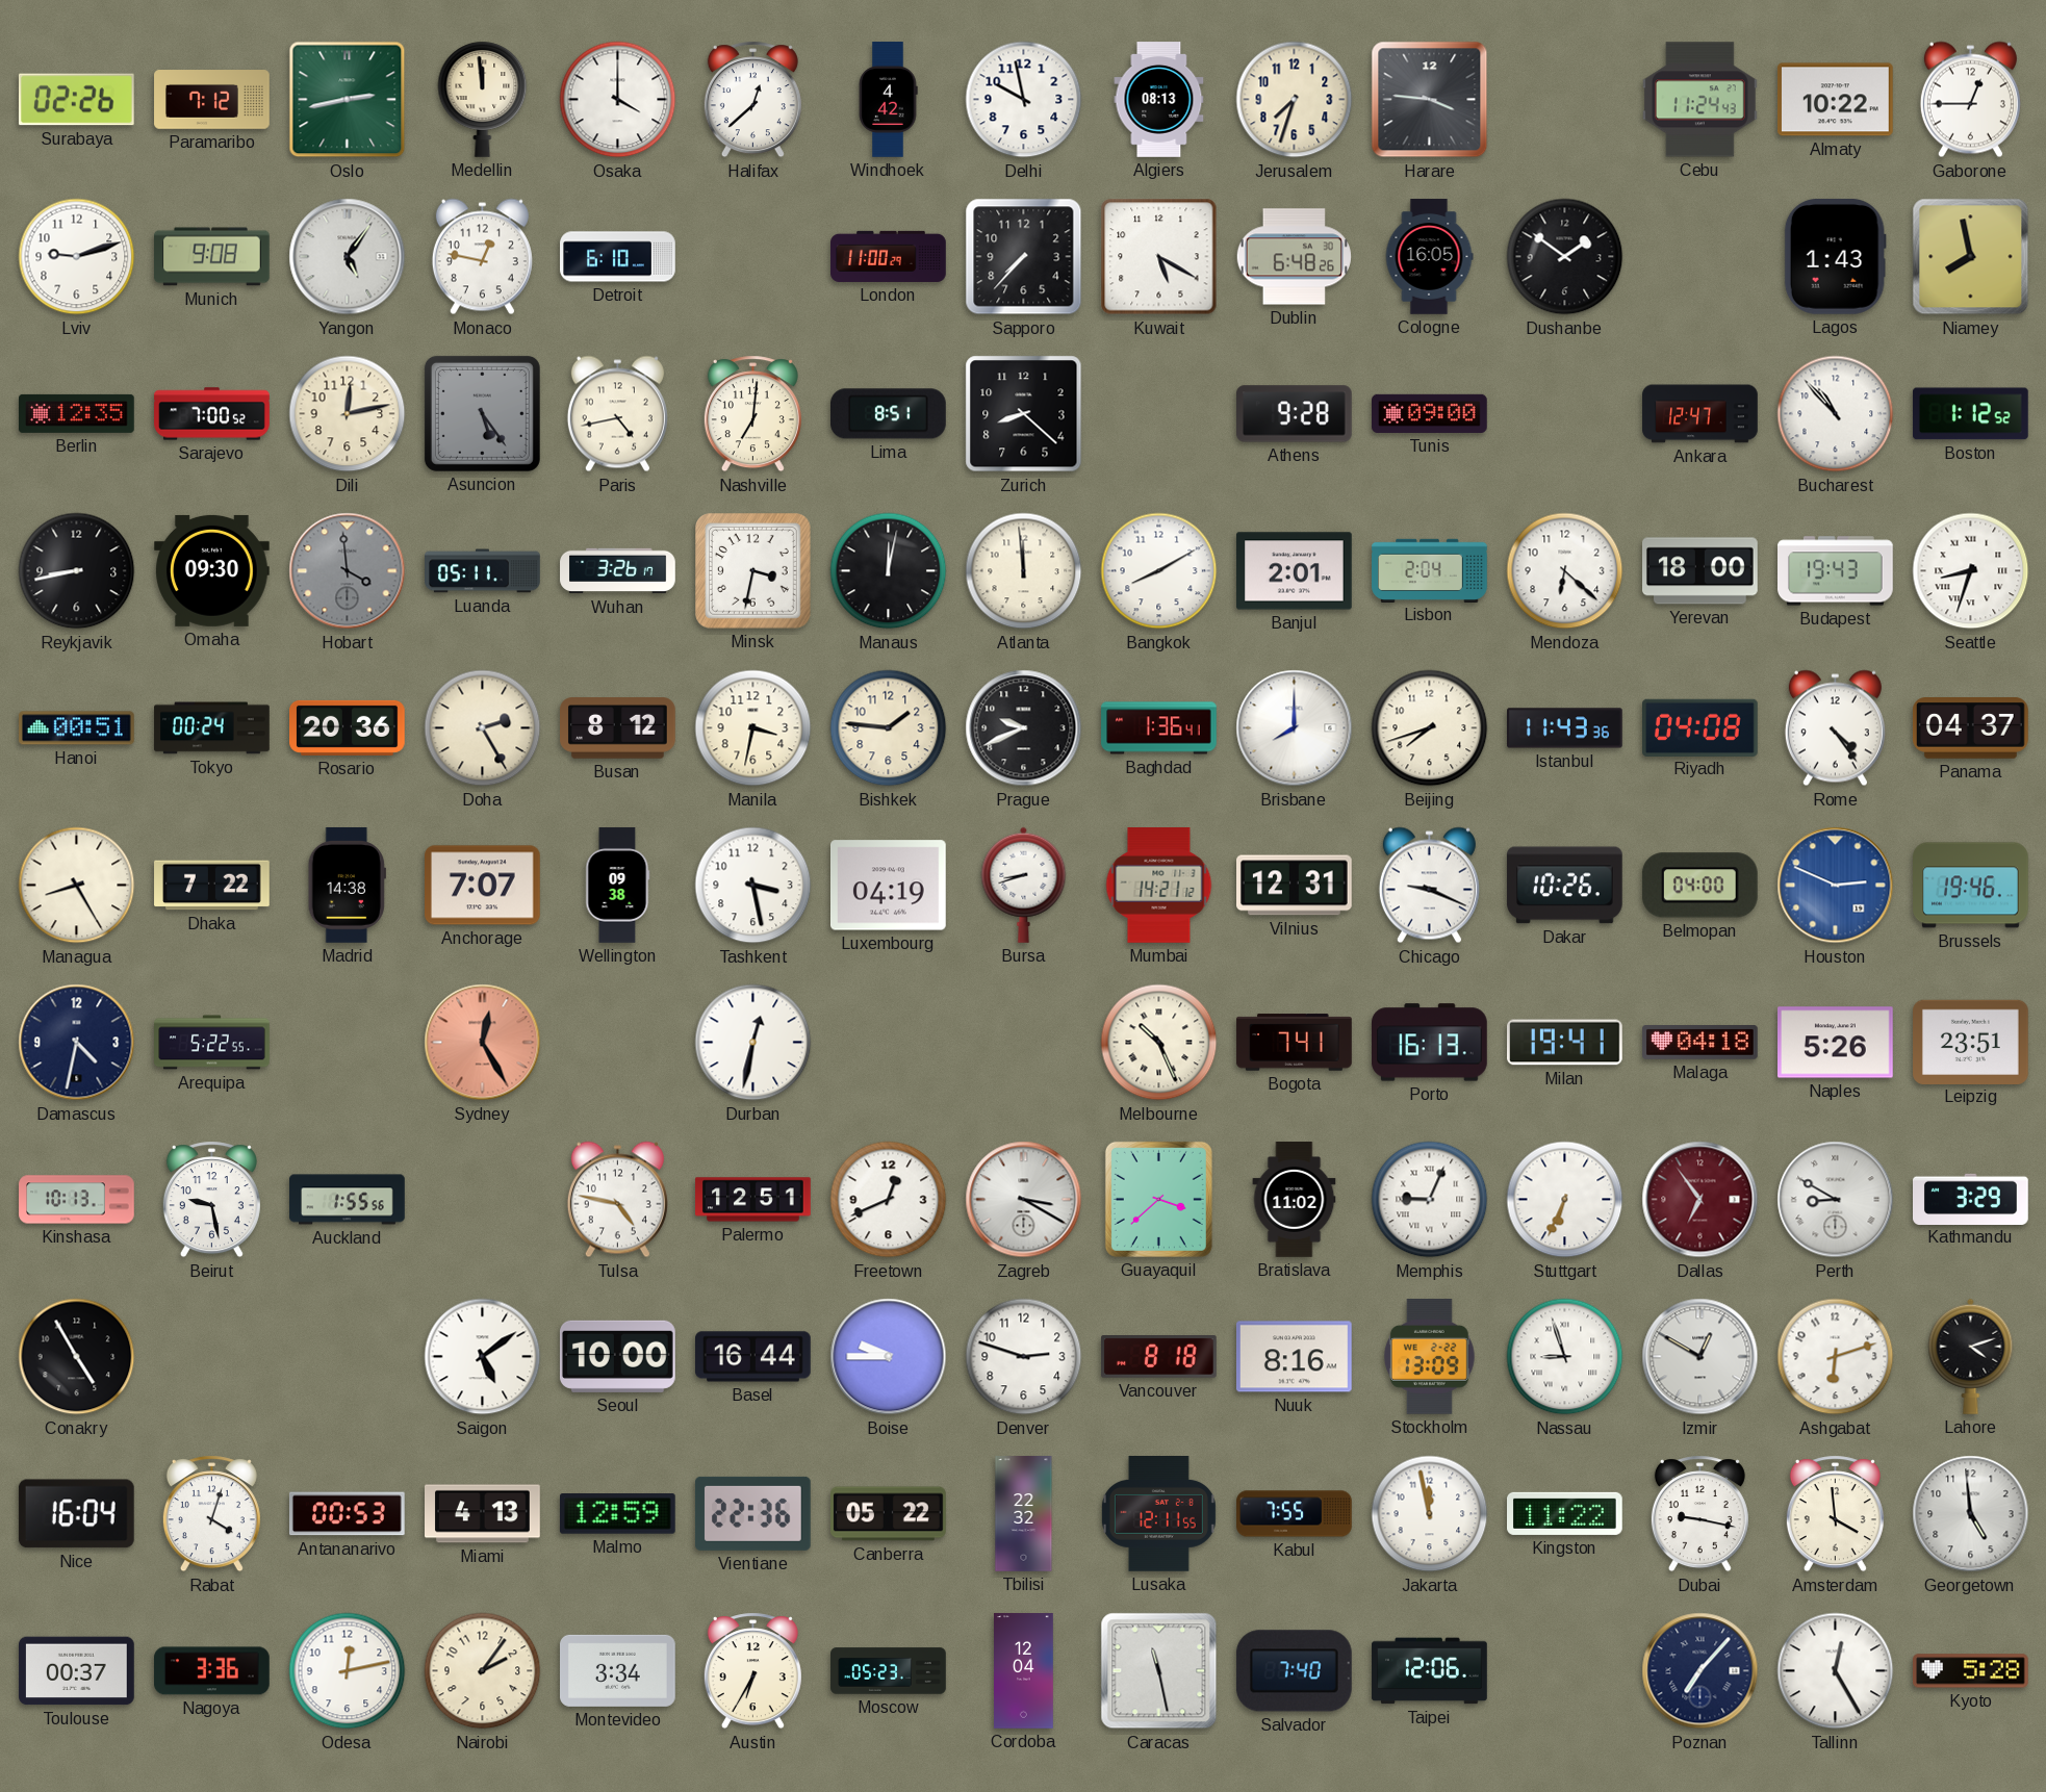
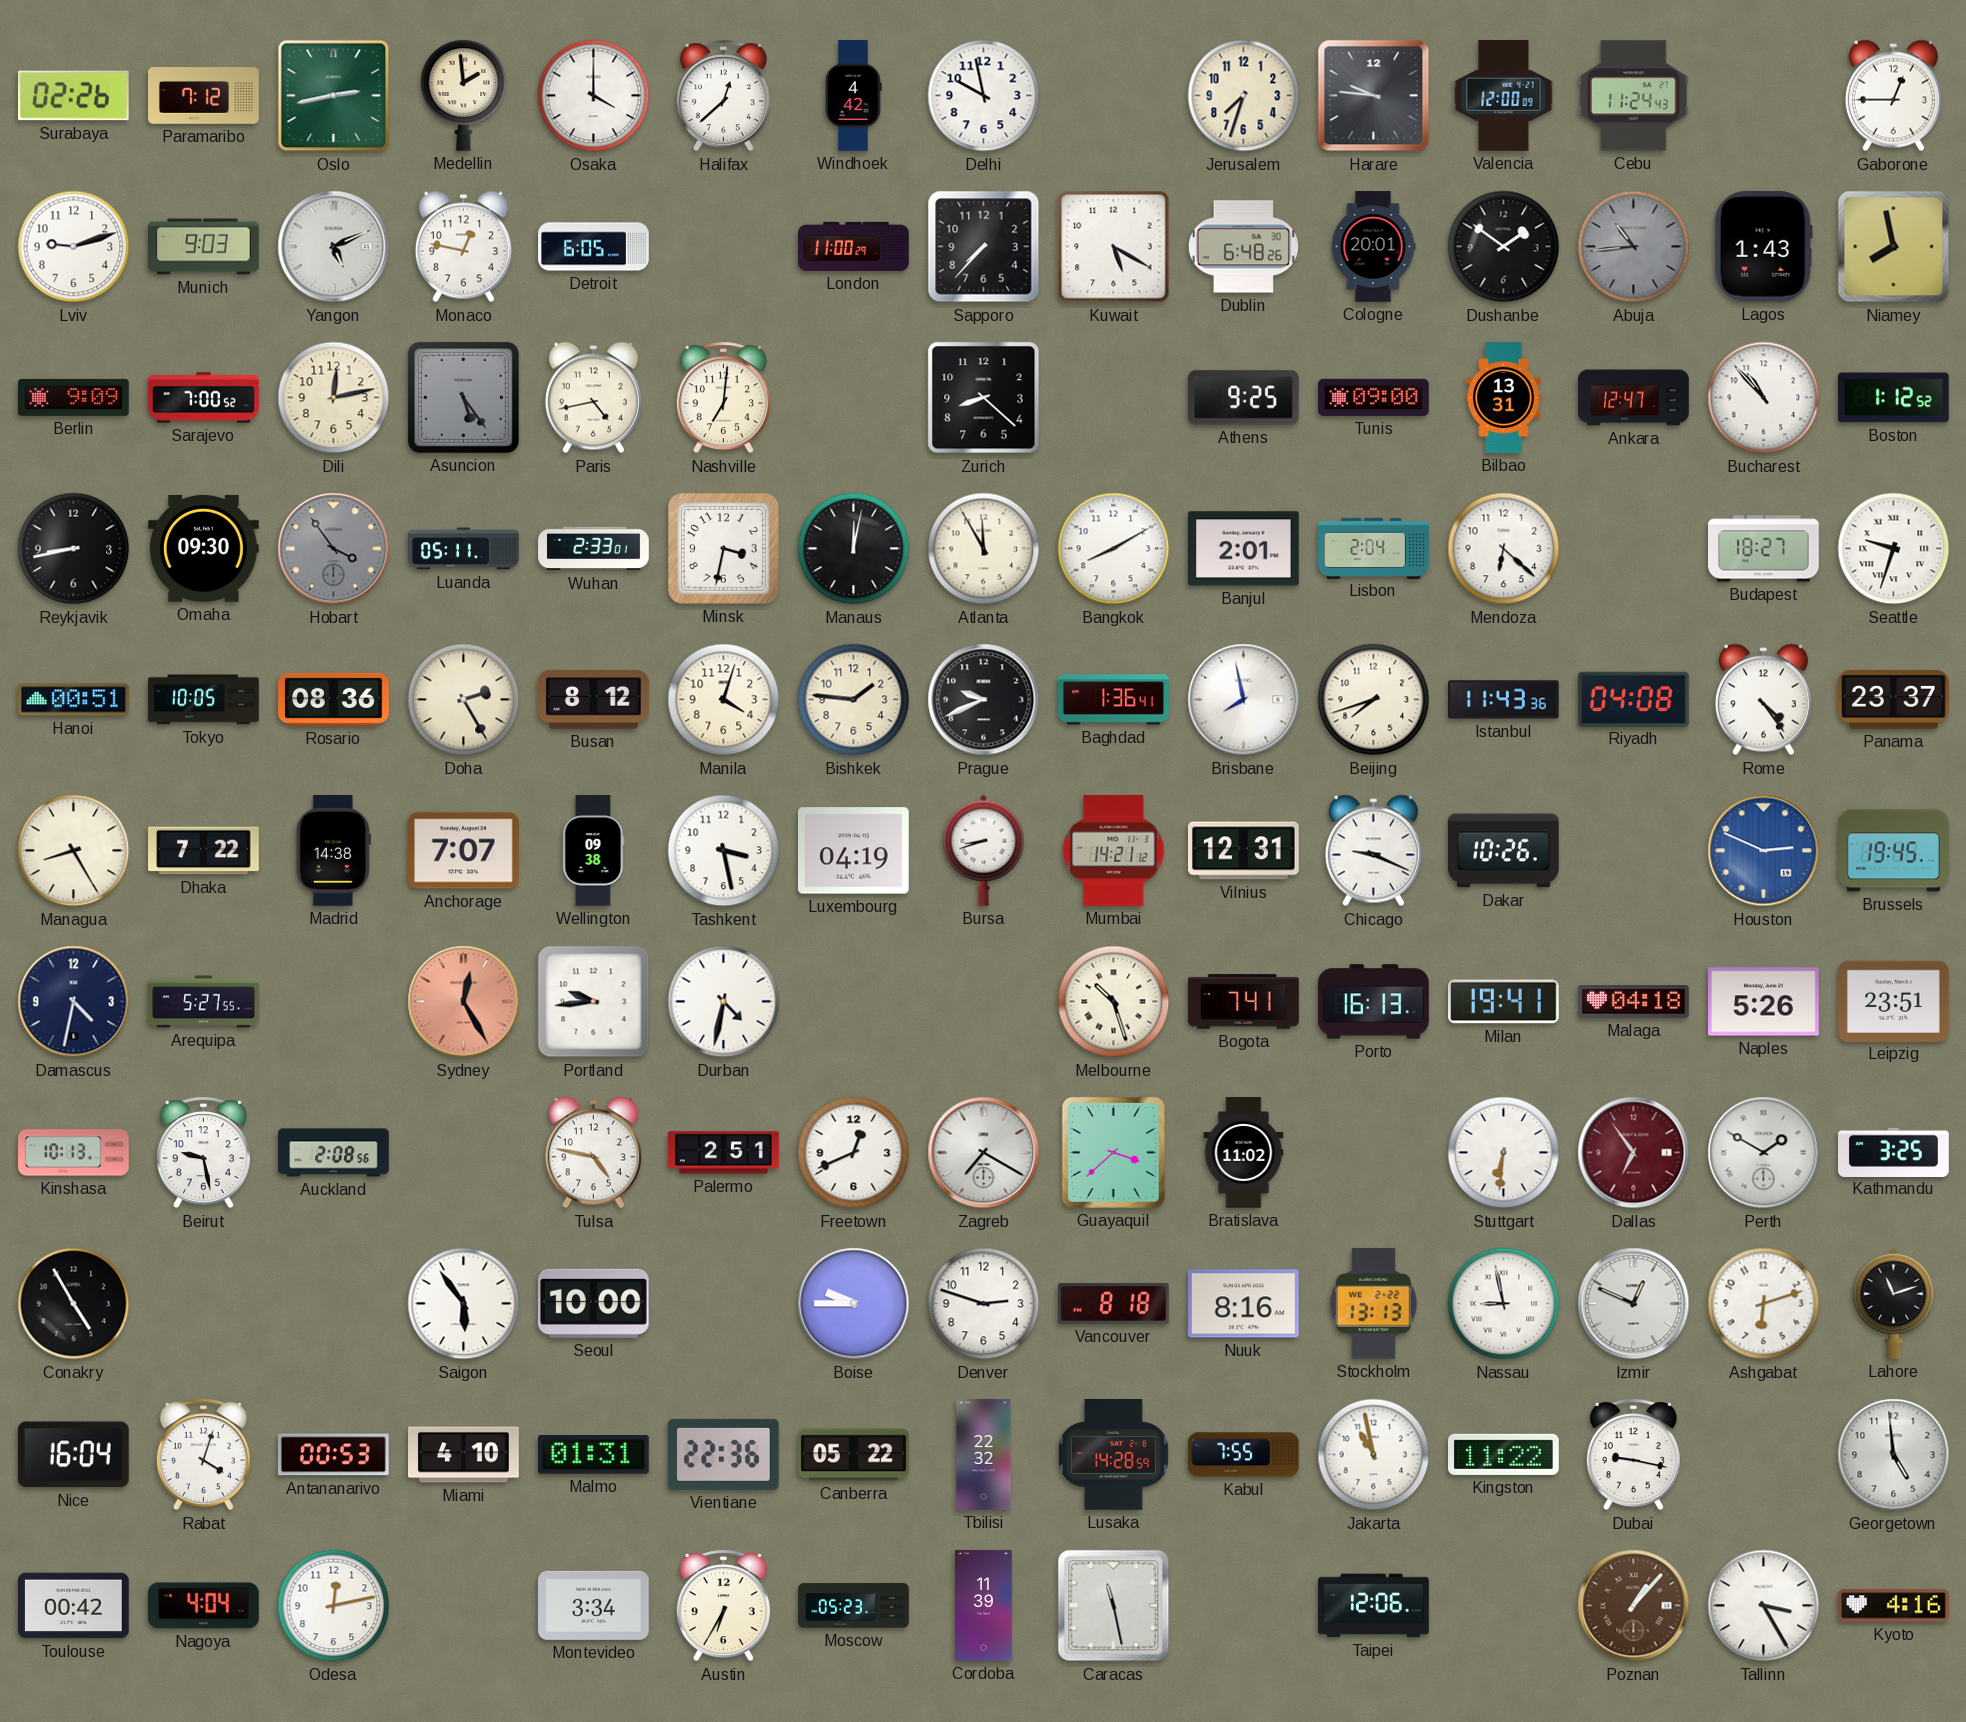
Medellin: 11:59 -> 1:59
Algiers: 08:13 -> none
Harare: 3:46 -> 9:46
Valencia: none -> 12:00
Almaty: 10:22 -> none
Munich: 9:08 -> 9:03
Yangon: 5:06 -> 5:11
Detroit: 6:10 -> 6:05
Cologne: 16:05 -> 20:01
Abuja: none -> 10:44
Berlin: 12:35 -> 9:09
Lima: 8:51 -> none
Athens: 9:28 -> 9:25
Bilbao: none -> 13:31
Hobart: 3:59 -> 3:54
Wuhan: 3:26 -> 2:33
Atlanta: 11:59 -> 11:55
Yerevan: 18:00 -> none
Budapest: 19:43 -> 18:27
Seattle: 8:33 -> 9:33
Tokyo: 00:24 -> 10:05
Rosario: 20:36 -> 08:36
Manila: 3:32 -> 4:03
Brisbane: 8:00 -> 7:58
Panama: 04:37 -> 23:37
Belmopan: 04:00 -> none
Brussels: 19:46 -> 19:45
Arequipa: 5:22 -> 5:27
Portland: none -> 9:44
Durban: 12:32 -> 4:32
Melbourne: 10:26 -> 10:27
Auckland: 1:55 -> 2:08
Palermo: 12:51 -> 2:51
Zagreb: 3:20 -> 7:20
Memphis: 9:04 -> none
Stuttgart: 6:34 -> 6:31
Perth: 8:50 -> 1:50
Kathmandu: 3:29 -> 3:25
Saigon: 5:09 -> 5:54
Basel: 16:44 -> none
Stockholm: 13:09 -> 13:13
Nassau: 8:57 -> 8:58
Izmir: 12:50 -> 12:49
Lahore: 4:12 -> 11:12
Miami: 4:13 -> 4:10
Malmo: 12:59 -> 01:31
Lusaka: 12:11 -> 14:28
Jakarta: 11:58 -> 10:58
Amsterdam: 3:59 -> none
Toulouse: 00:37 -> 00:42
Nagoya: 3:36 -> 4:04
Nairobi: 2:06 -> none
Cordoba: 12:04 -> 11:39
Salvador: 7:40 -> none
Poznan: 7:07 -> 1:07
Poznan dial: navy -> brown
Tallinn: 12:25 -> 3:25
Kyoto: 5:28 -> 4:16
